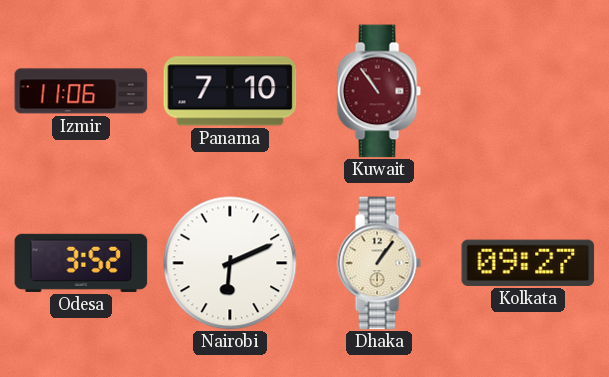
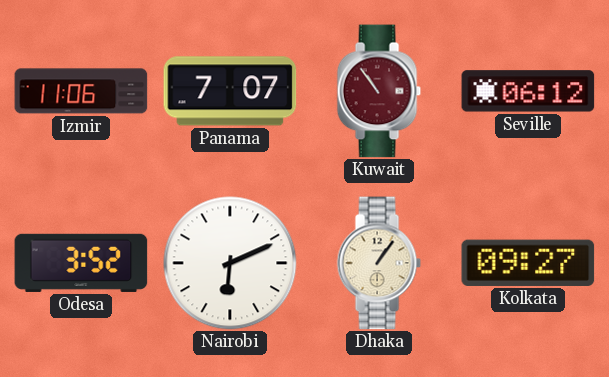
Panama: 7:10 -> 7:07
Seville: none -> 06:12
